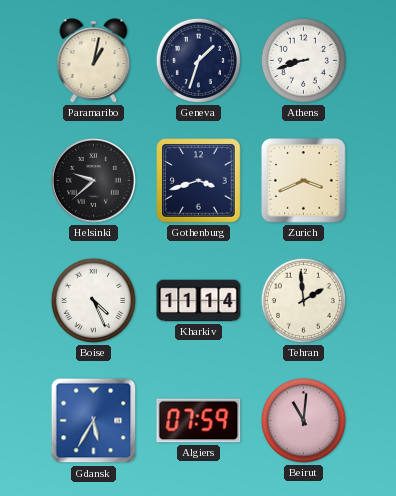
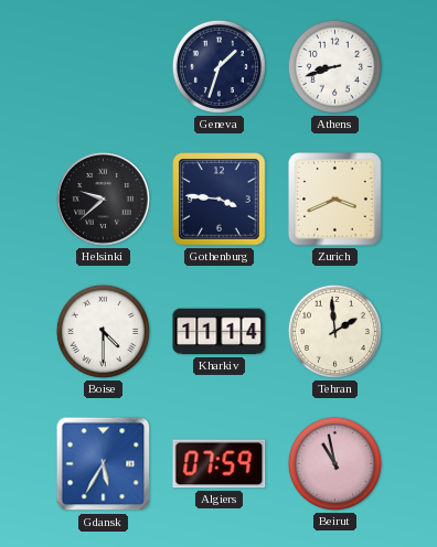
Paramaribo: 1:02 -> none
Gothenburg: 3:42 -> 3:46
Boise: 4:26 -> 4:30
Beirut: 11:01 -> 10:58
